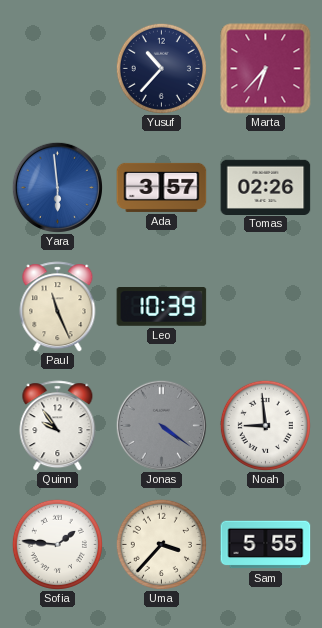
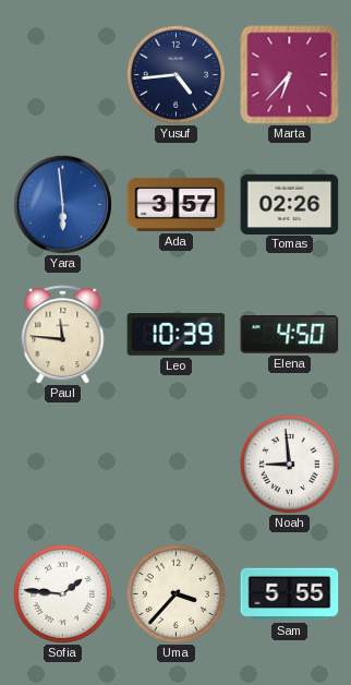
Yusuf: 10:37 -> 4:44
Paul: 11:26 -> 11:46
Elena: none -> 4:50
Quinn: 9:54 -> none
Jonas: 4:21 -> none
